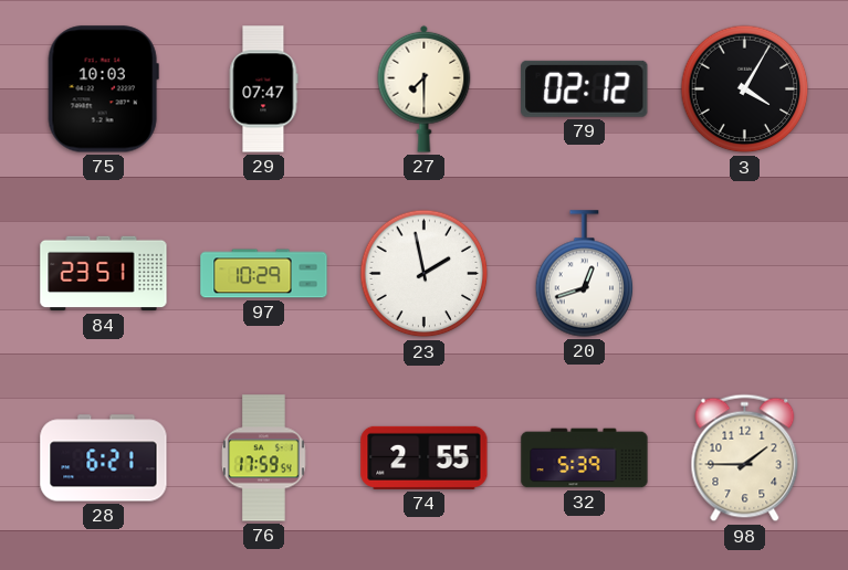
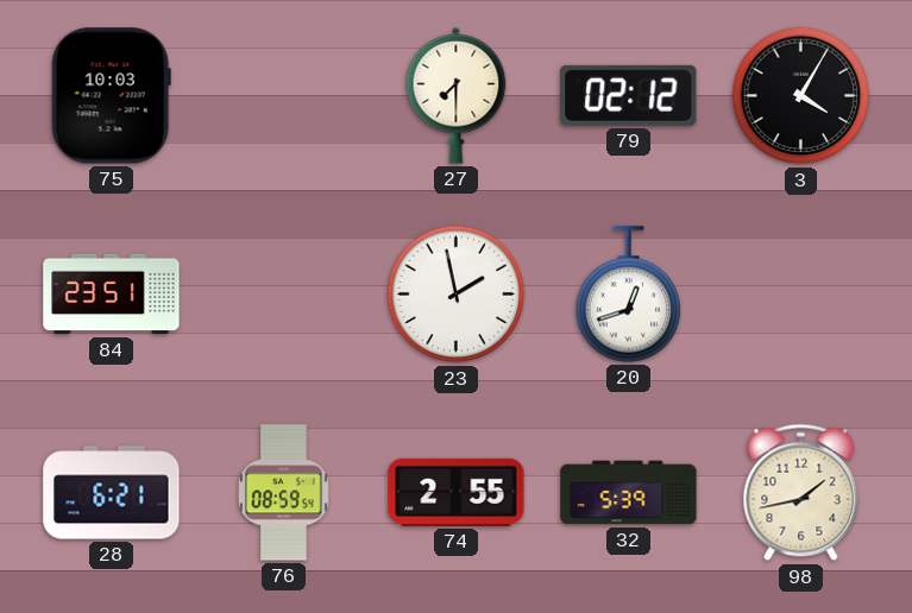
29: 07:47 -> none
97: 10:29 -> none
76: 17:59 -> 08:59
98: 1:45 -> 1:43
